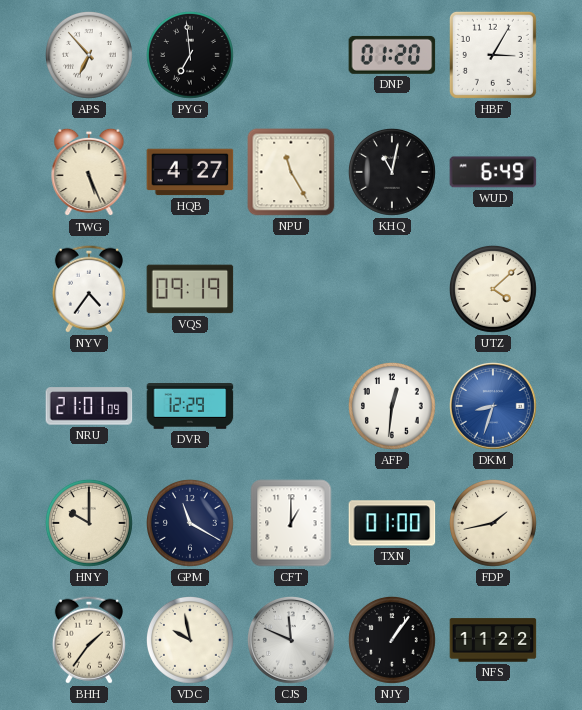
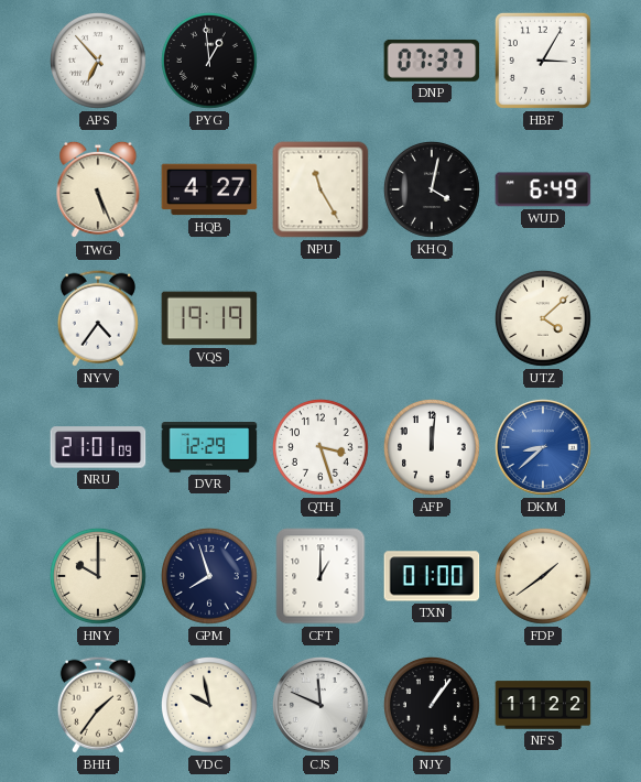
PYG: 6:59 -> 12:59
DNP: 01:20 -> 07:37
KHQ: 11:02 -> 4:02
VQS: 09:19 -> 19:19
QTH: none -> 3:27
AFP: 12:31 -> 12:01
DKM: 8:33 -> 8:38
GPM: 11:20 -> 7:57
FDP: 1:43 -> 1:39
